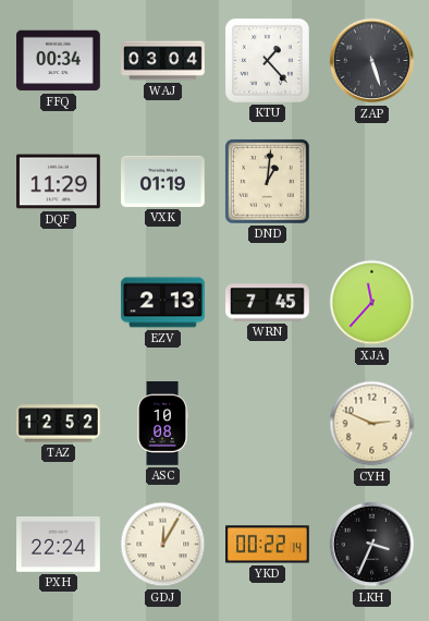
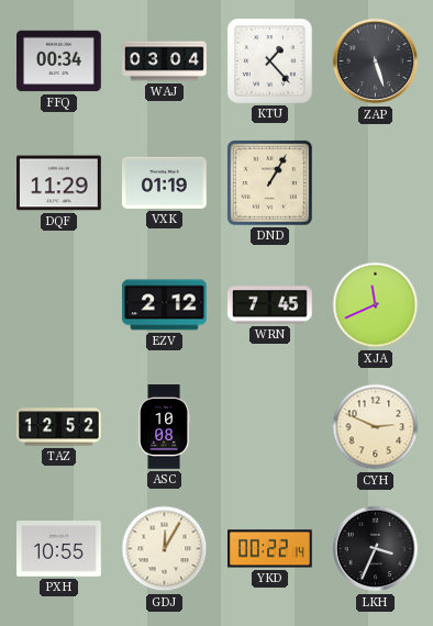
DND: 1:01 -> 1:05
EZV: 2:13 -> 2:12
XJA: 11:37 -> 11:41
PXH: 22:24 -> 10:55
